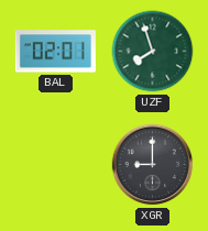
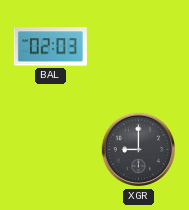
BAL: 02:01 -> 02:03
UZF: 7:57 -> none
